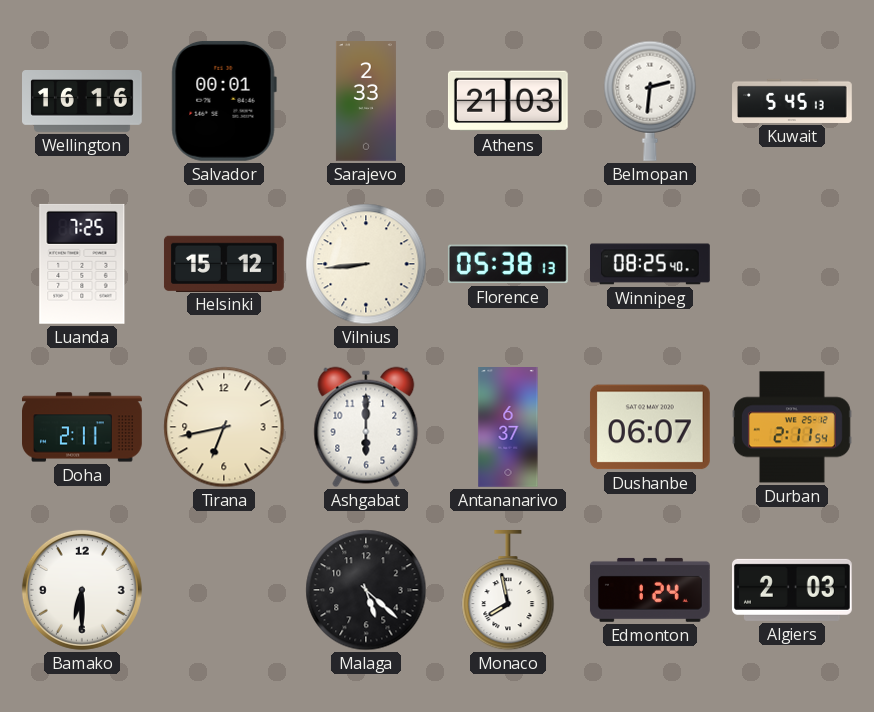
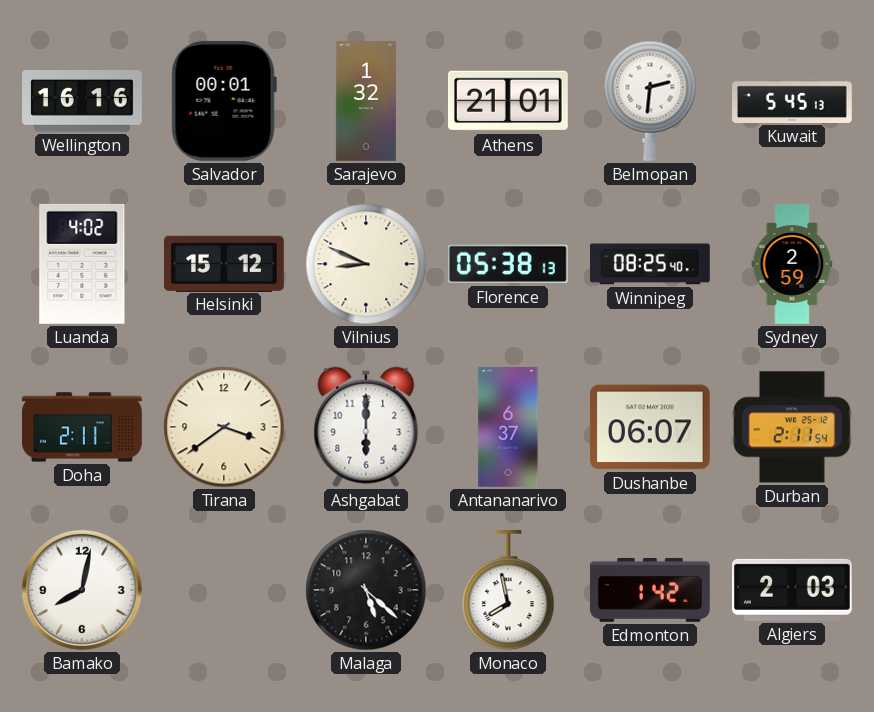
Sarajevo: 2:33 -> 1:32
Athens: 21:03 -> 21:01
Luanda: 7:25 -> 4:02
Vilnius: 8:44 -> 8:49
Sydney: none -> 2:59
Tirana: 6:43 -> 3:39
Bamako: 6:30 -> 8:02
Edmonton: 1:24 -> 1:42
